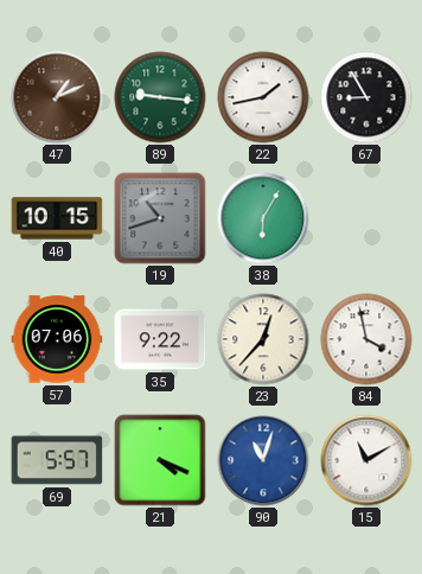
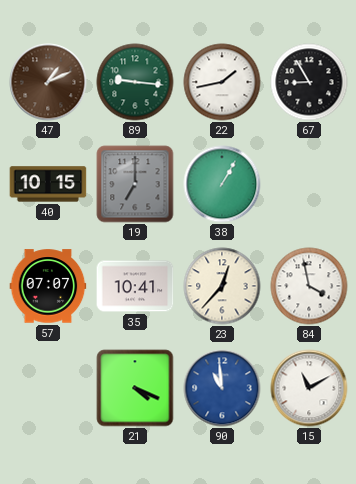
19: 10:42 -> 7:00
38: 6:05 -> 1:05
57: 07:06 -> 07:07
35: 9:22 -> 10:41
69: 5:57 -> none
90: 11:03 -> 10:59
